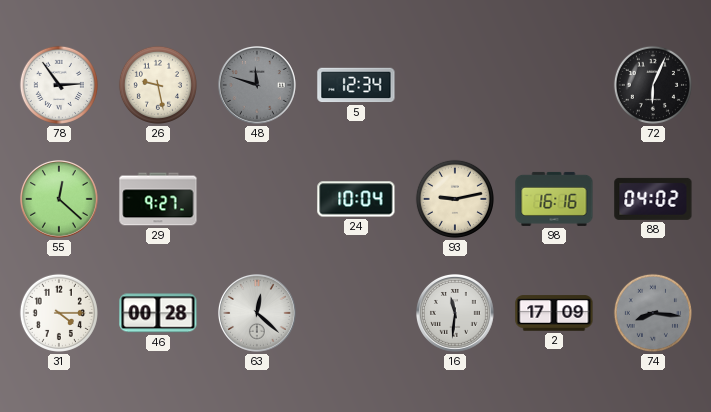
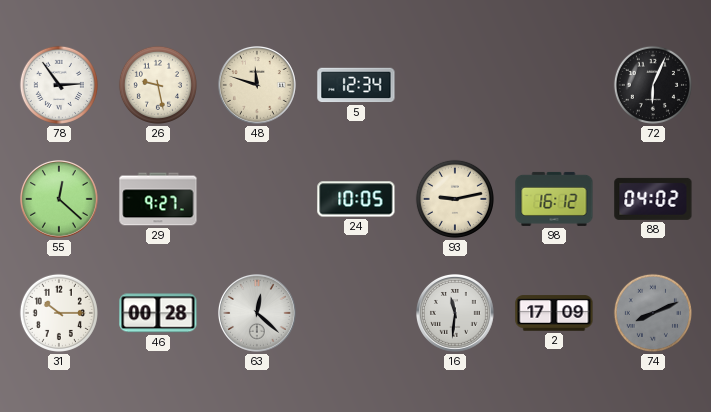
48 dial: grey -> cream
24: 10:04 -> 10:05
98: 16:16 -> 16:12
31: 4:15 -> 10:15
74: 8:16 -> 8:11
